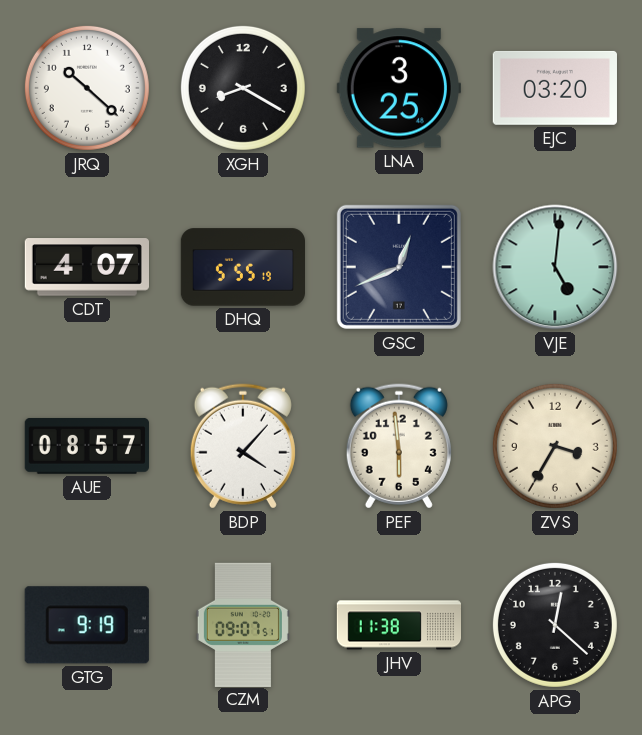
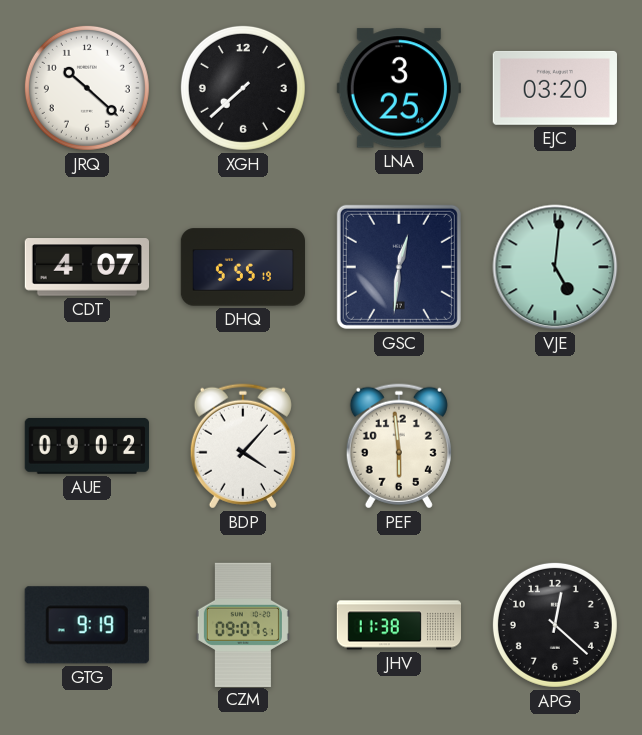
XGH: 8:20 -> 7:38
GSC: 12:41 -> 12:31
AUE: 08:57 -> 09:02
ZVS: 3:35 -> none
